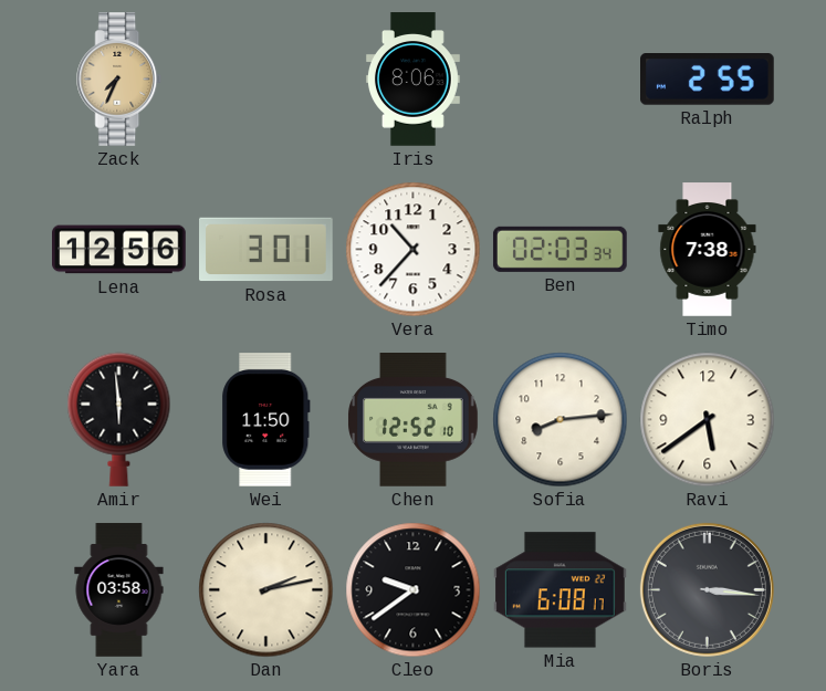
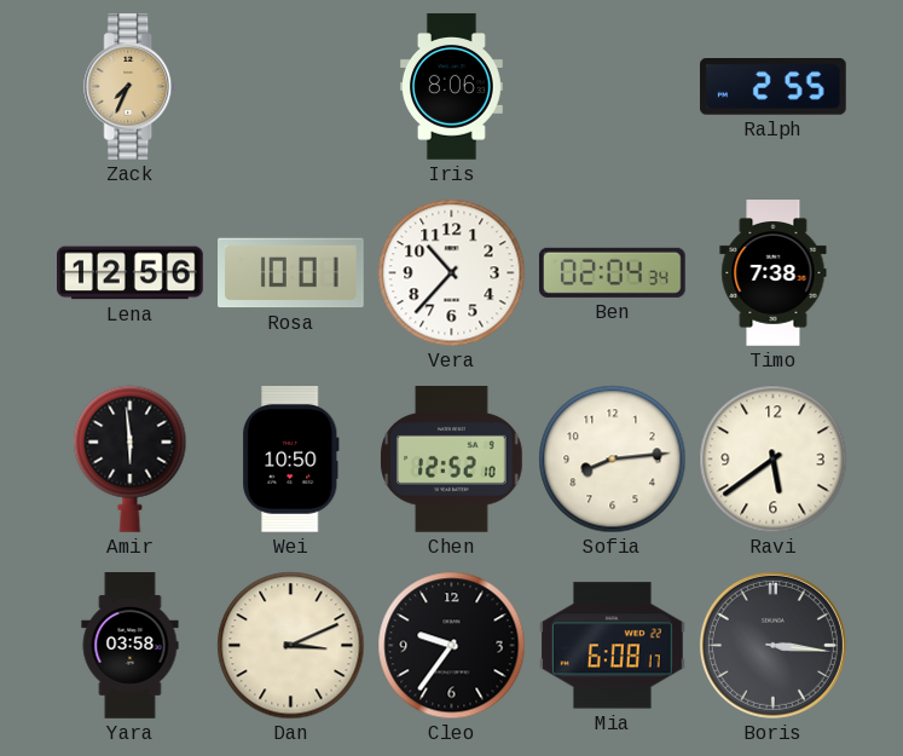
Rosa: 3:01 -> 10:01
Ben: 02:03 -> 02:04
Wei: 11:50 -> 10:50
Dan: 2:13 -> 3:11
Cleo: 9:39 -> 9:36
